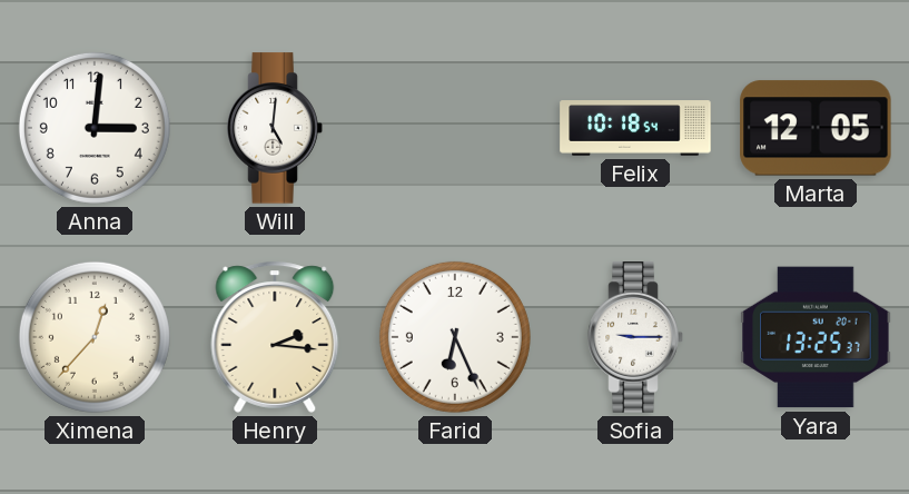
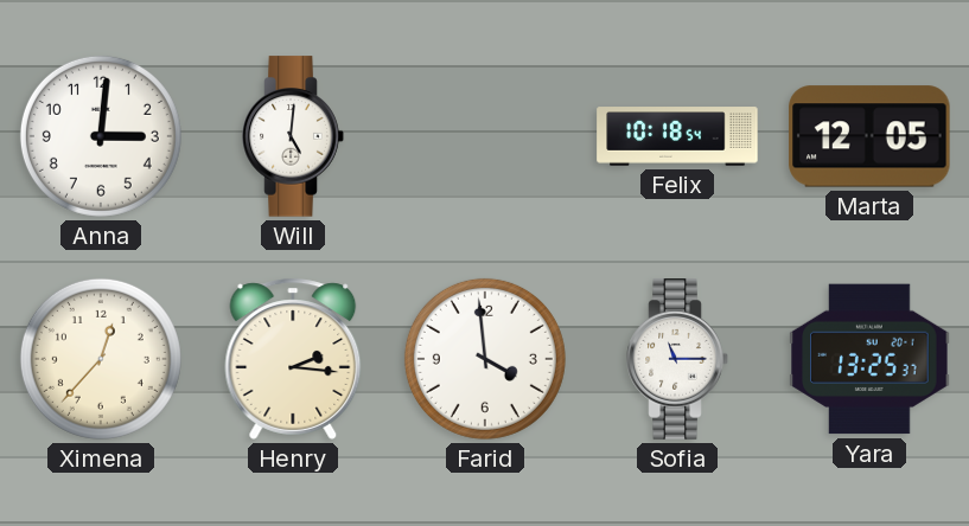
Farid: 6:26 -> 3:59
Sofia: 9:15 -> 11:15
